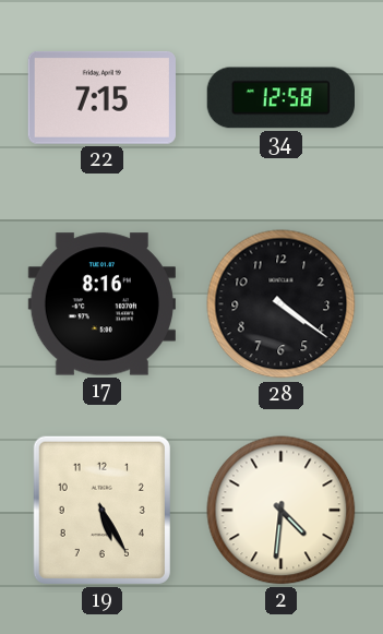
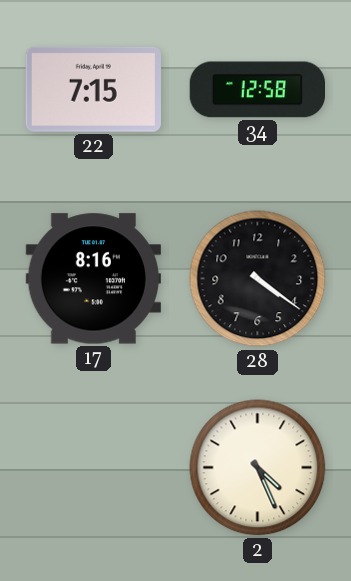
19: 5:25 -> none
2: 4:31 -> 4:26
